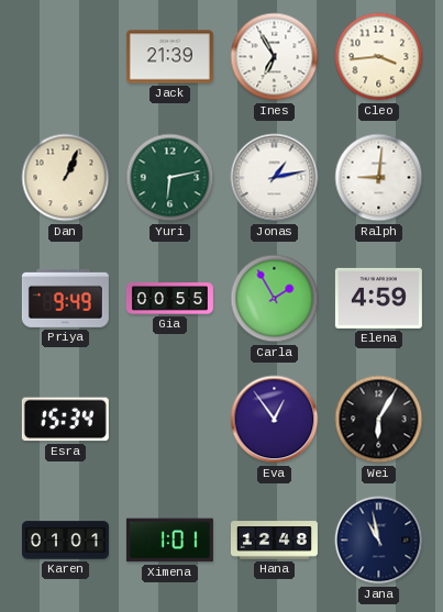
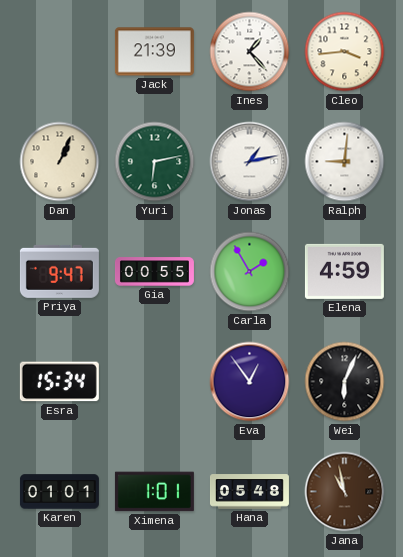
Ines: 6:55 -> 1:23
Priya: 9:49 -> 9:47
Wei: 6:05 -> 6:04
Hana: 12:48 -> 05:48
Jana dial: navy -> brown
